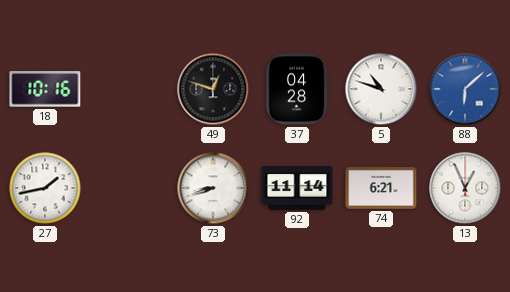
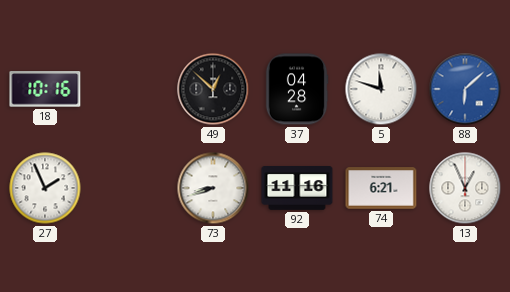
49: 12:48 -> 12:52
5: 10:48 -> 11:48
27: 1:43 -> 1:56
92: 11:14 -> 11:16
